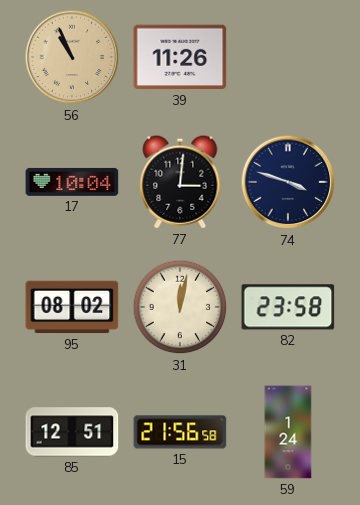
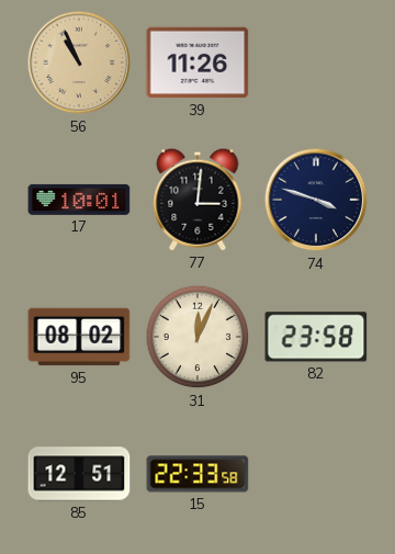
17: 10:04 -> 10:01
31: 12:02 -> 12:04
15: 21:56 -> 22:33
59: 1:24 -> none
